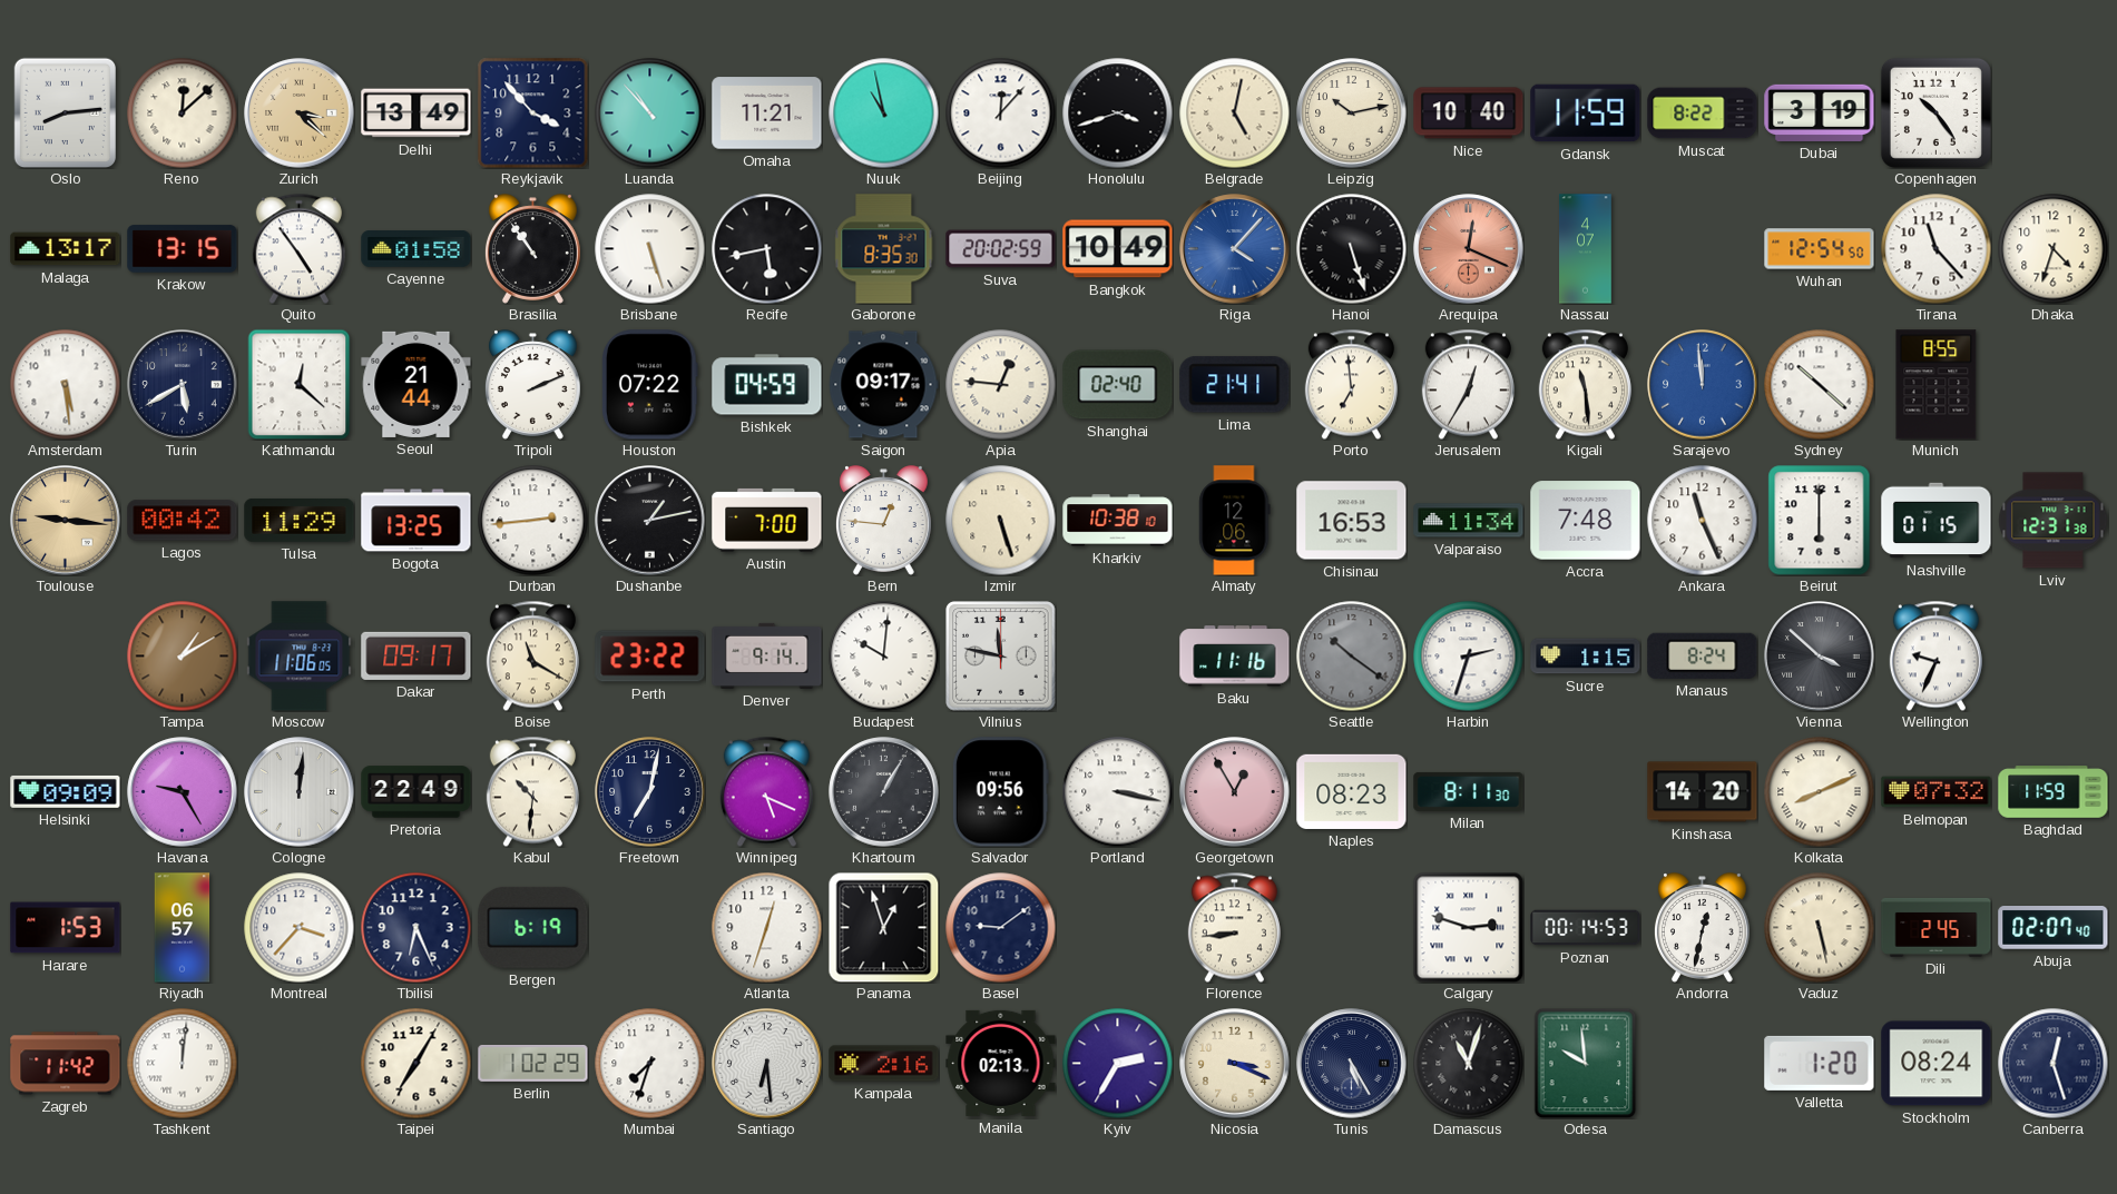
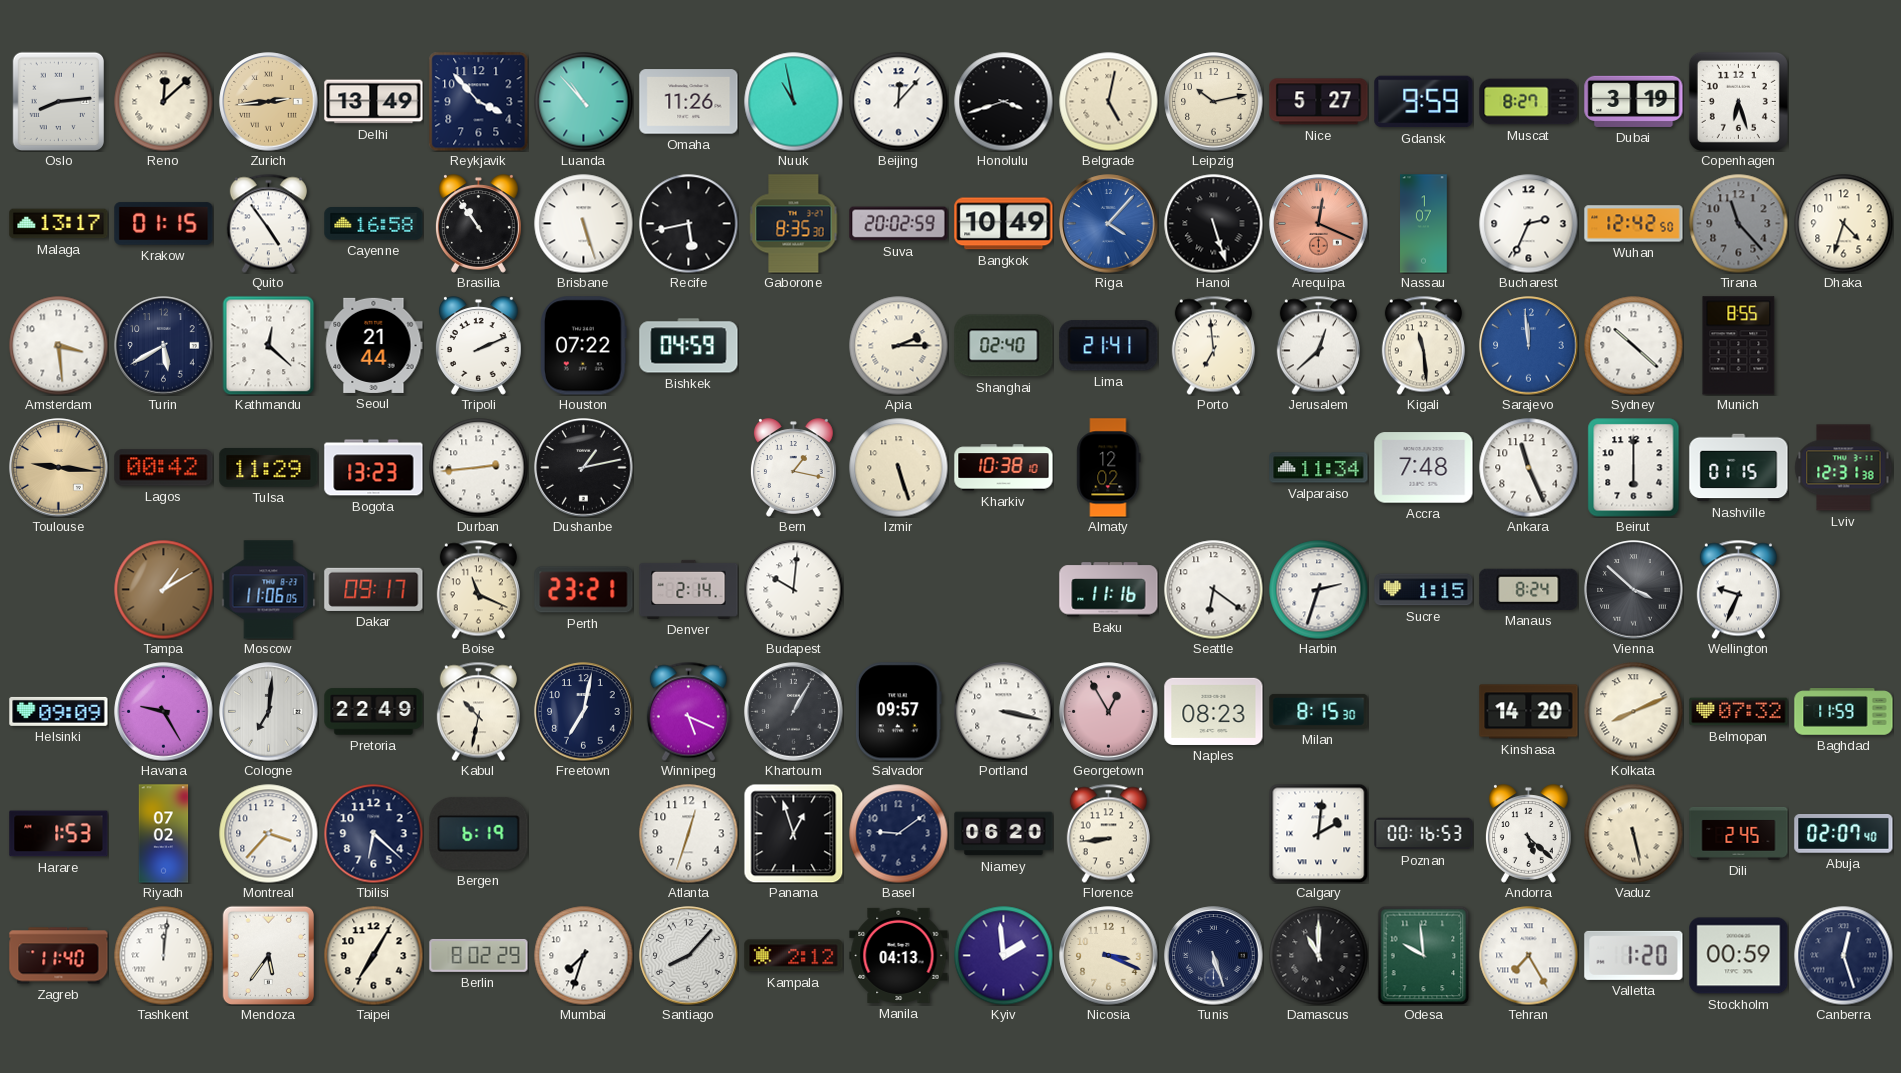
Zurich: 3:22 -> 2:44
Omaha: 11:21 -> 11:26
Nice: 10:40 -> 5:27
Gdansk: 11:59 -> 9:59
Muscat: 8:22 -> 8:27
Copenhagen: 10:24 -> 6:27
Krakow: 13:15 -> 01:15
Cayenne: 01:58 -> 16:58
Nassau: 4:07 -> 1:07
Bucharest: none -> 2:34
Wuhan: 12:54 -> 12:42
Tirana dial: white -> grey
Amsterdam: 5:29 -> 3:29
Saigon: 09:17 -> none
Apia: 12:46 -> 2:15
Jerusalem: 12:35 -> 12:38
Bogota: 13:25 -> 13:23
Austin: 7:00 -> none
Bern: 12:46 -> 1:17
Almaty: 12:06 -> 12:02
Chisinau: 16:53 -> none
Boise: 11:20 -> 11:19
Perth: 23:22 -> 23:21
Denver: 9:14 -> 2:14
Vilnius: 11:47 -> none
Seattle: 10:21 -> 6:21
Seattle dial: grey -> white
Cologne: 12:01 -> 7:01
Kabul: 10:31 -> 10:32
Salvador: 09:56 -> 09:57
Milan: 8:11 -> 8:15
Riyadh: 06:57 -> 07:02
Tbilisi: 6:26 -> 6:22
Niamey: none -> 06:20
Calgary: 2:48 -> 2:01
Poznan: 00:14 -> 00:16
Andorra: 12:32 -> 5:22
Zagreb: 11:42 -> 11:40
Mendoza: none -> 5:36
Berlin: 1:02 -> 8:02
Santiago: 6:29 -> 8:07
Kampala: 2:16 -> 2:12
Manila: 02:13 -> 04:13
Kyiv: 2:35 -> 1:59
Tunis: 5:25 -> 5:27
Damascus: 11:03 -> 11:00
Tehran: none -> 7:25
Stockholm: 08:24 -> 00:59
